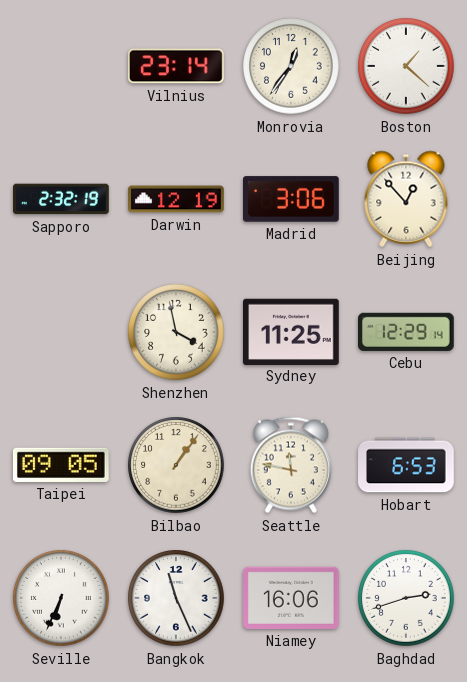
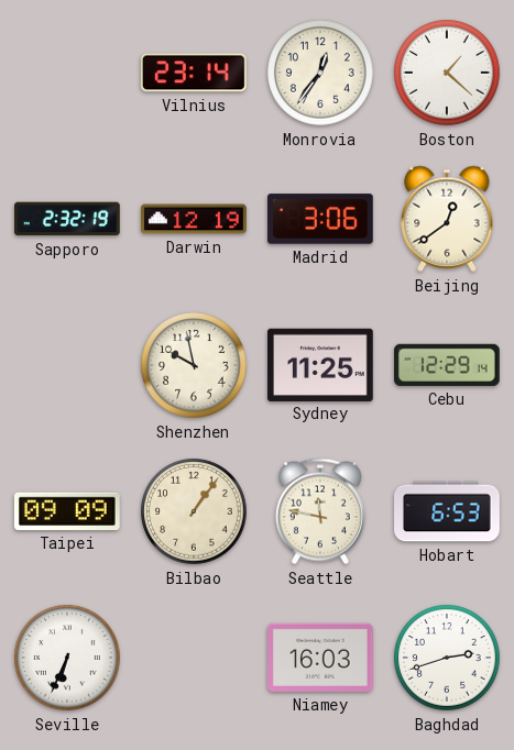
Beijing: 12:53 -> 12:39
Shenzhen: 3:58 -> 9:58
Taipei: 09:05 -> 09:09
Bangkok: 11:26 -> none
Niamey: 16:06 -> 16:03
